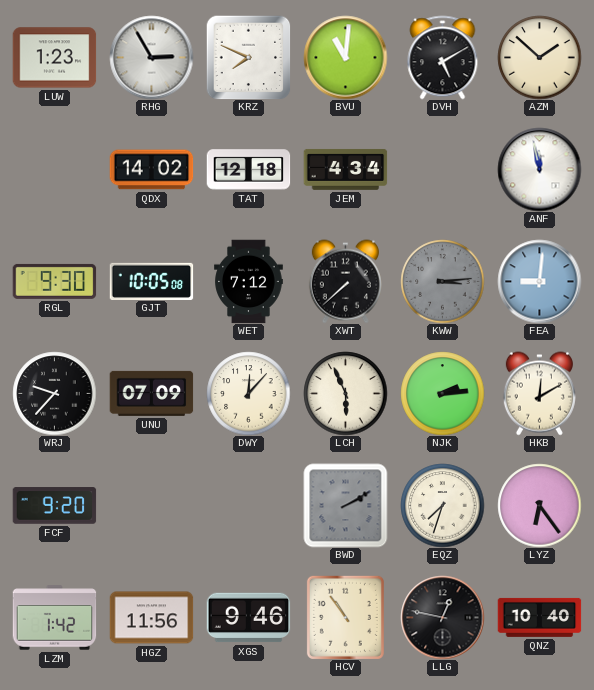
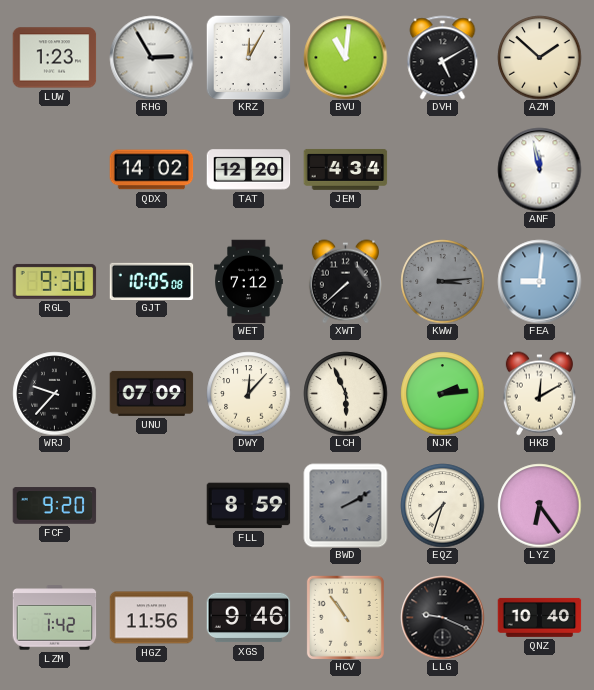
KRZ: 7:49 -> 12:05
TAT: 12:18 -> 12:20
FLL: none -> 8:59
LLG: 12:47 -> 9:19
